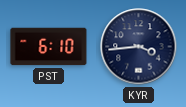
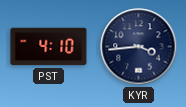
PST: 6:10 -> 4:10
